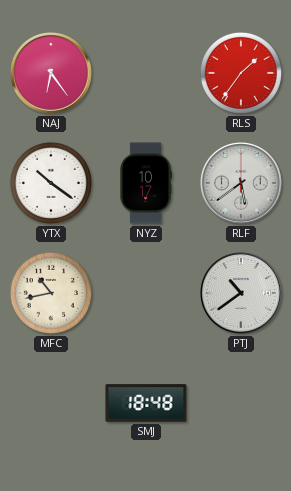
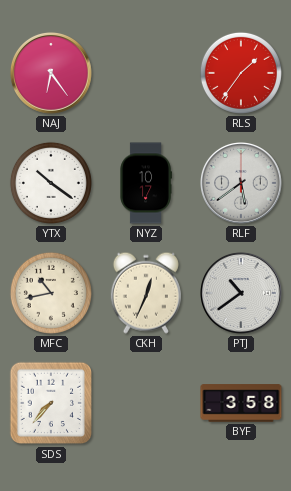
CKH: none -> 12:34
SDS: none -> 7:37
SMJ: 18:48 -> none
BYF: none -> 3:58
